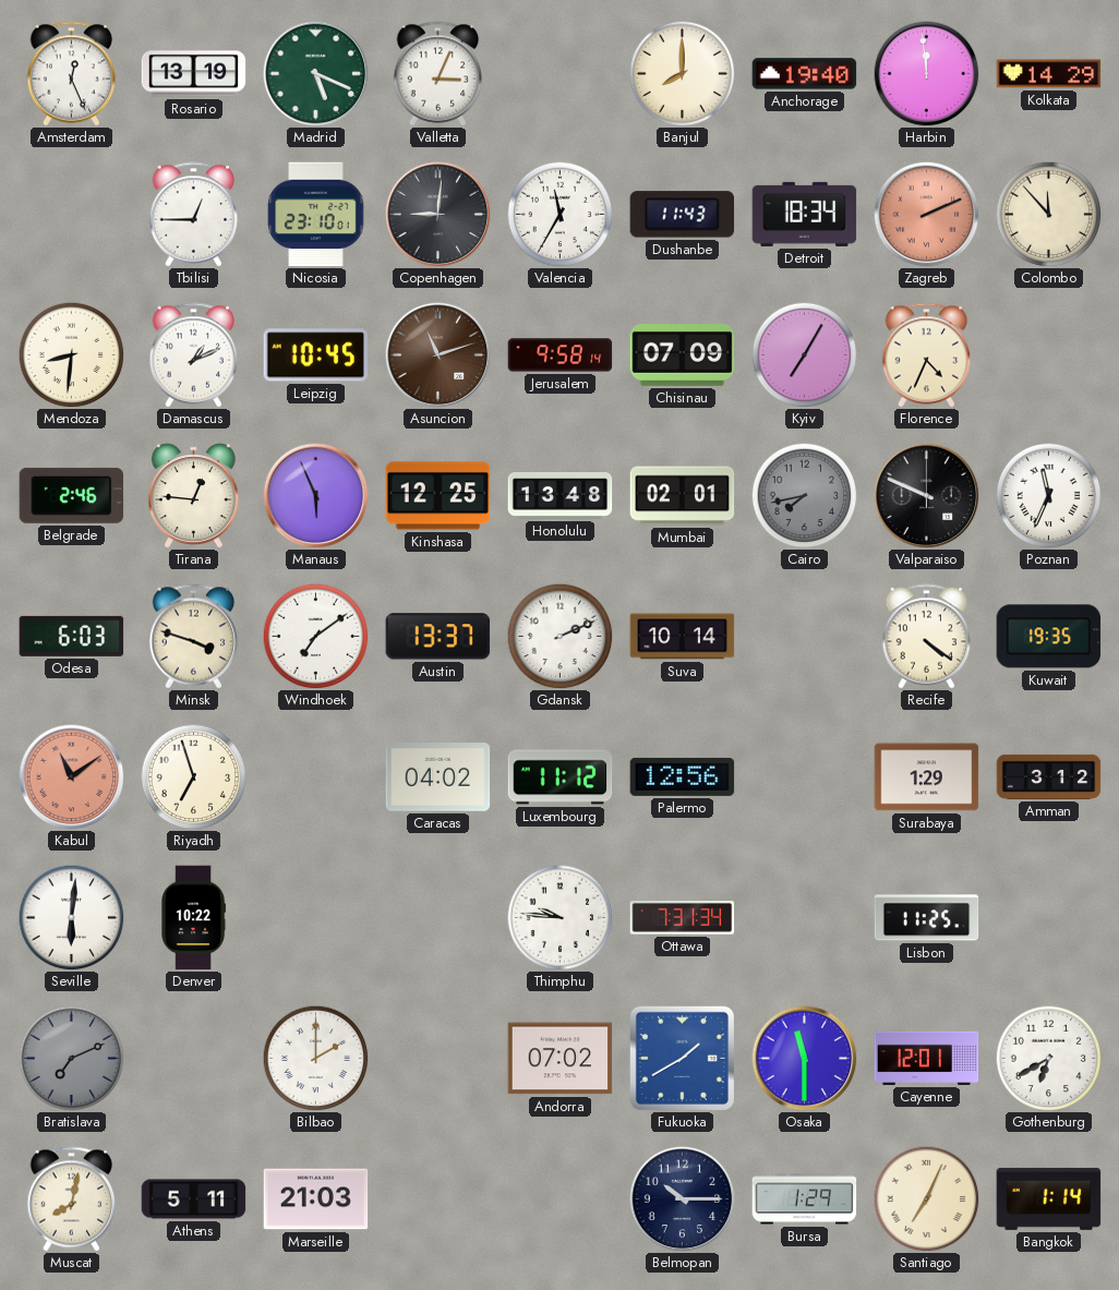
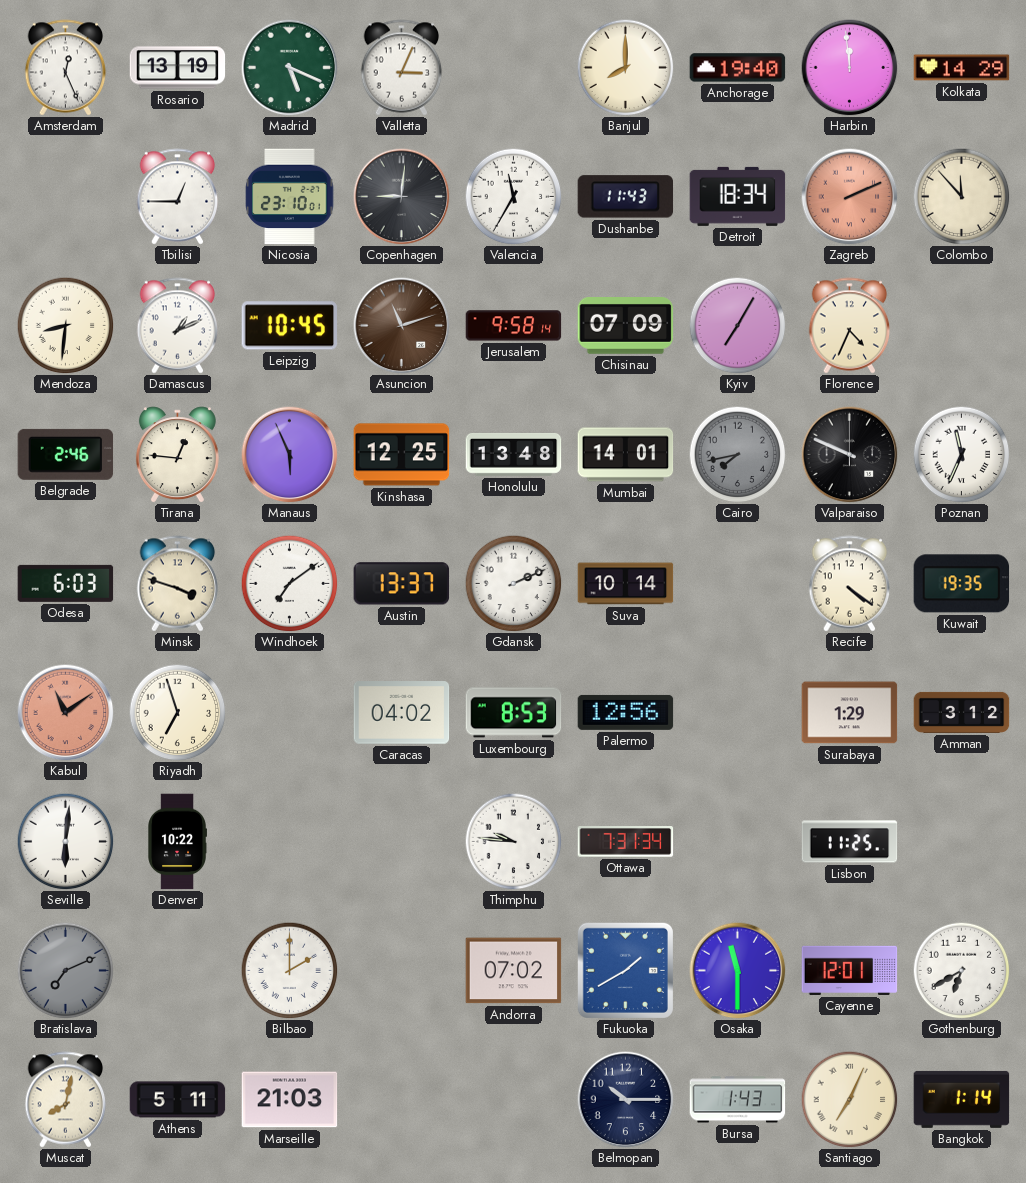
Mumbai: 02:01 -> 14:01
Luxembourg: 11:12 -> 8:53
Bursa: 1:29 -> 1:43
